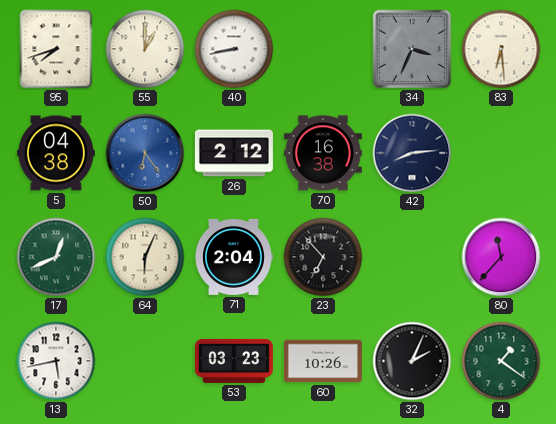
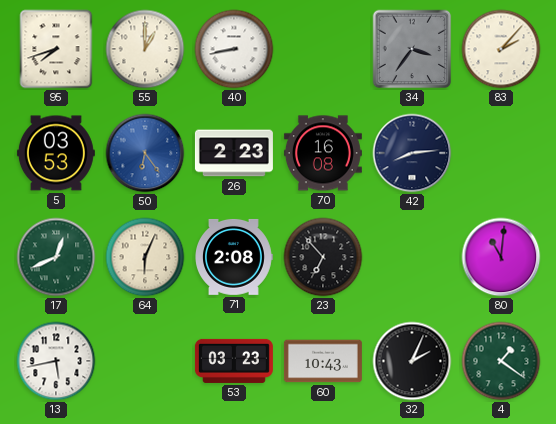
34: 3:34 -> 3:36
83: 6:29 -> 2:07
5: 04:38 -> 03:53
26: 2:12 -> 2:23
70: 16:38 -> 16:08
71: 2:04 -> 2:08
80: 11:37 -> 11:01
60: 10:26 -> 10:43
